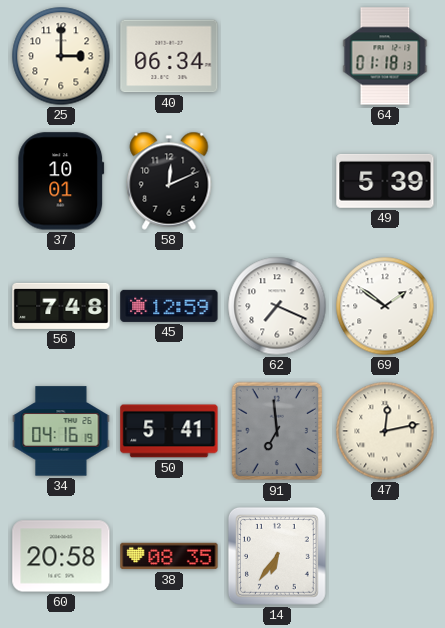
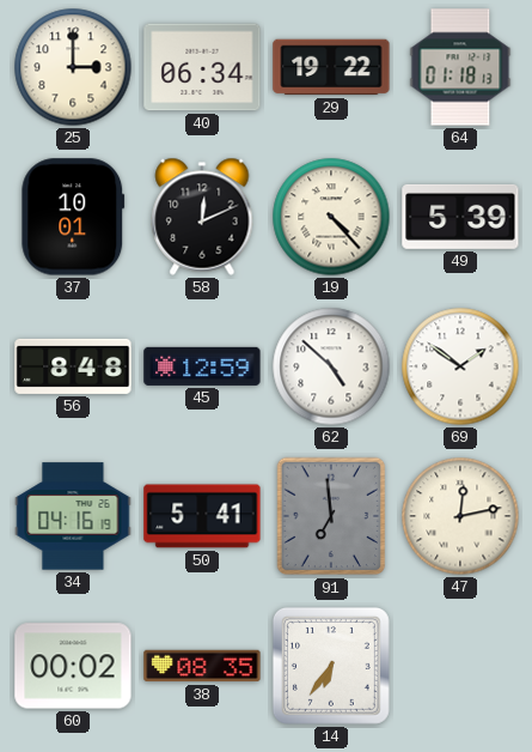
29: none -> 19:22
19: none -> 4:23
56: 7:48 -> 8:48
62: 7:19 -> 4:52
60: 20:58 -> 00:02
